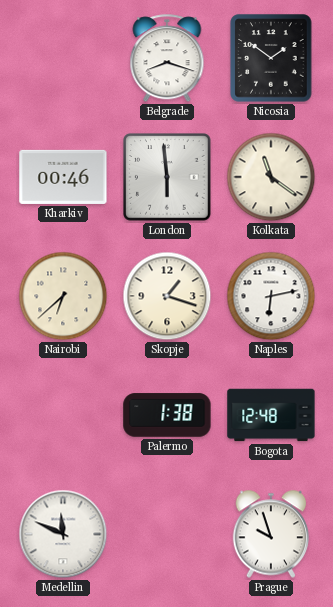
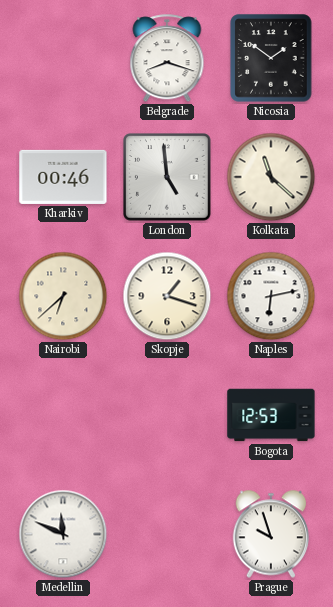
London: 5:59 -> 4:59
Kolkata: 11:21 -> 11:22
Palermo: 1:38 -> none
Bogota: 12:48 -> 12:53
